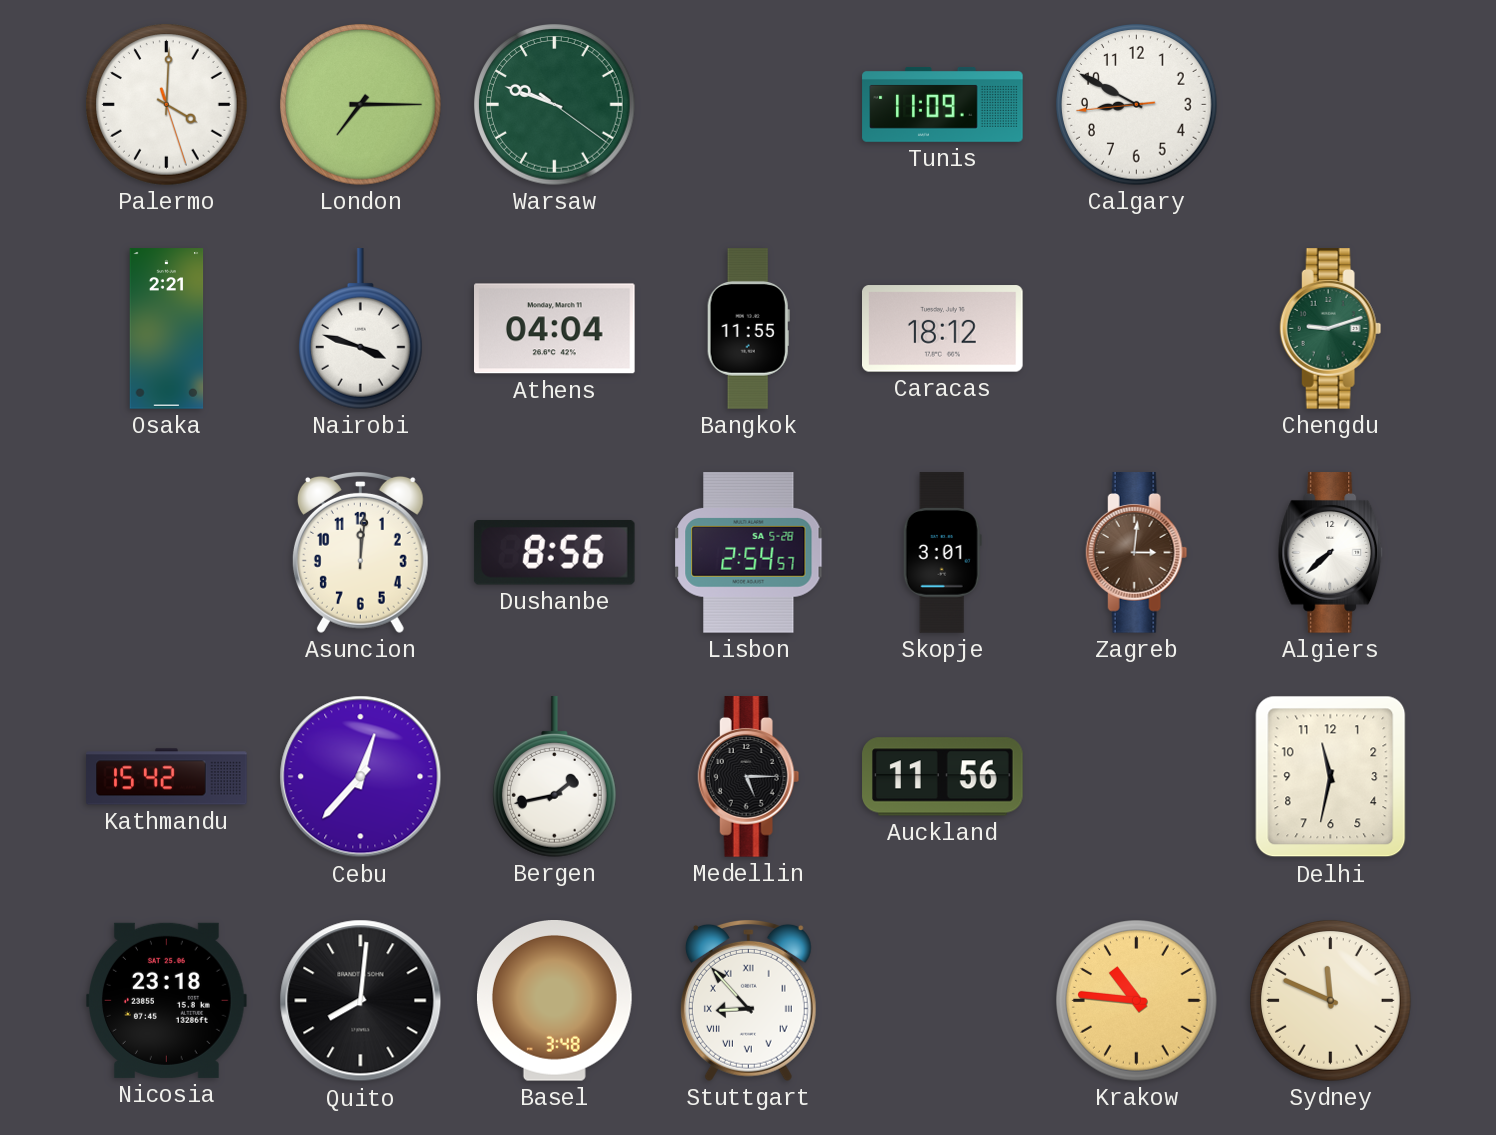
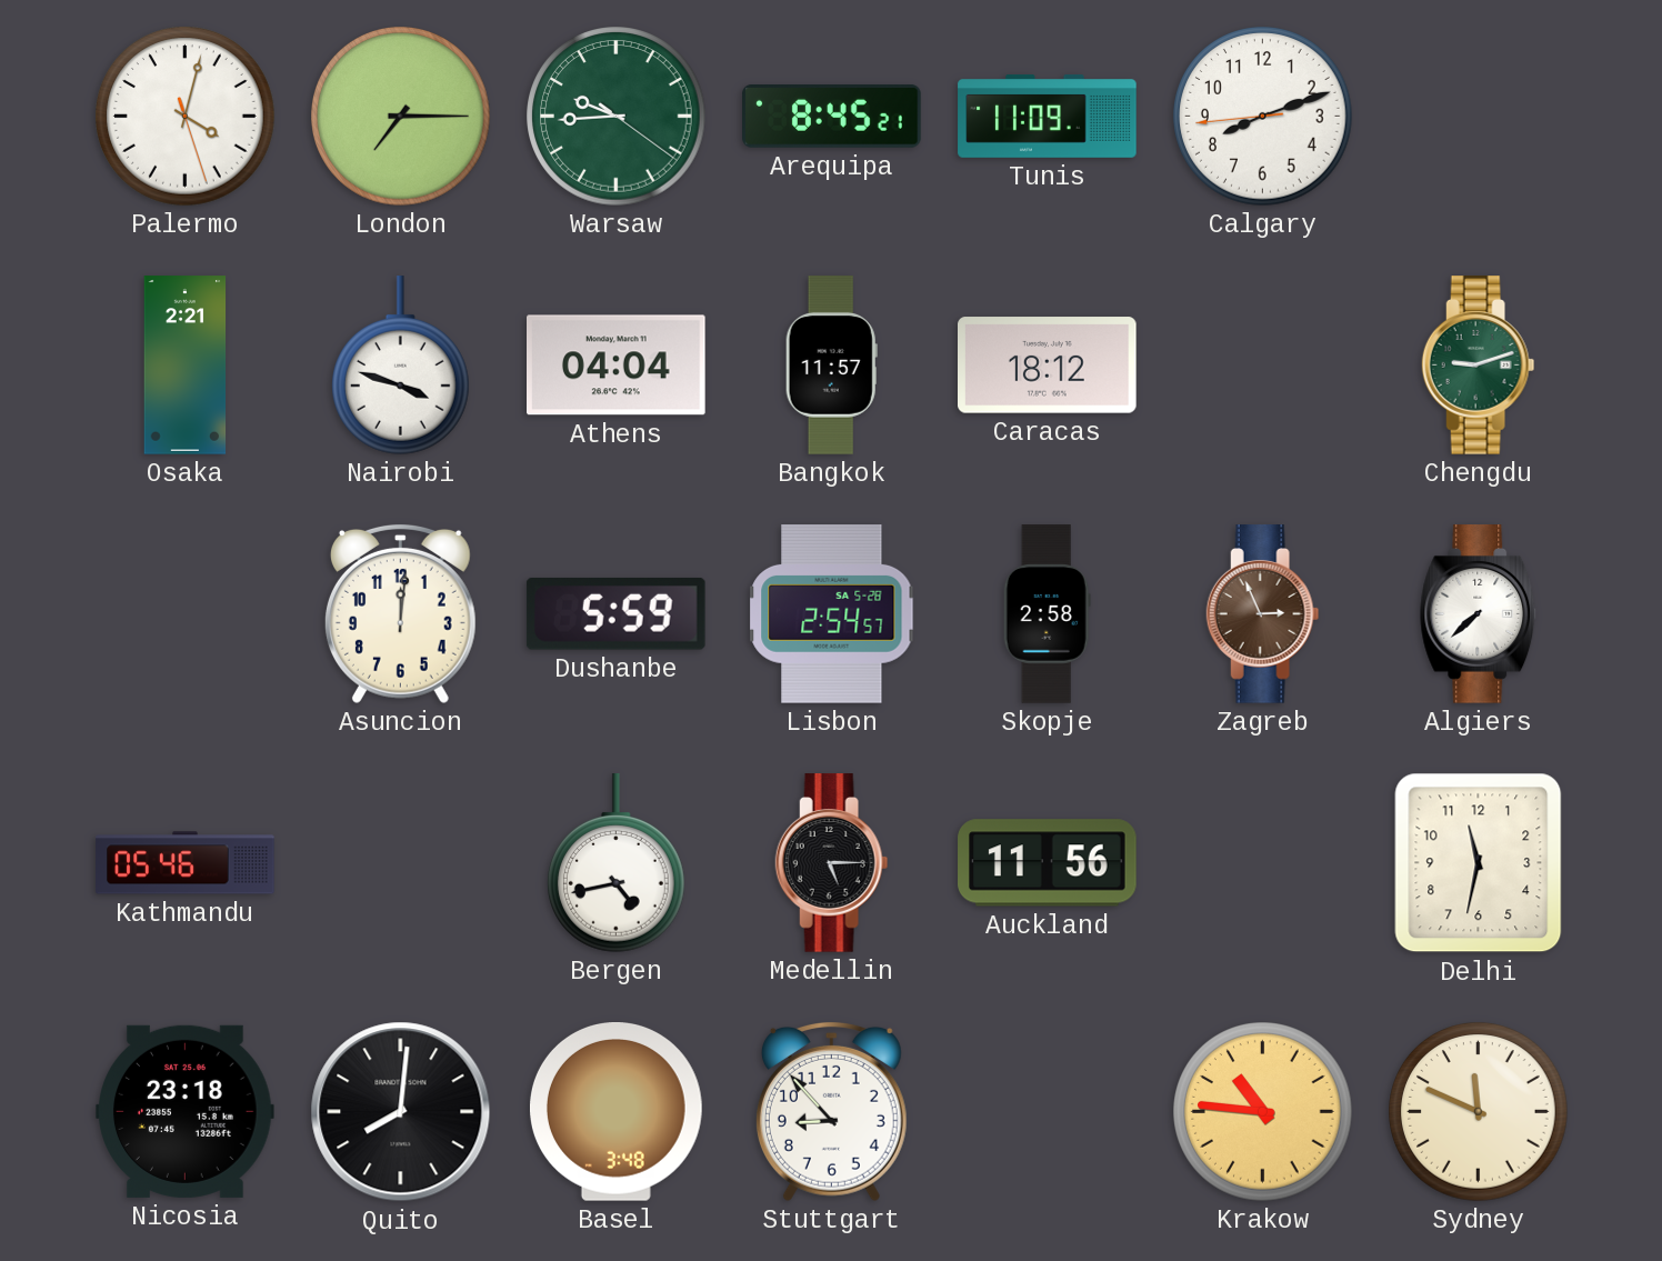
Palermo: 4:00 -> 4:02
Warsaw: 9:48 -> 9:44
Arequipa: none -> 8:45
Calgary: 8:49 -> 8:11
Bangkok: 11:55 -> 11:57
Dushanbe: 8:56 -> 5:59
Skopje: 3:01 -> 2:58
Zagreb: 3:01 -> 2:56
Kathmandu: 15:42 -> 05:46
Cebu: 12:37 -> none
Bergen: 1:43 -> 4:43
Stuttgart numerals: Roman -> Arabic
